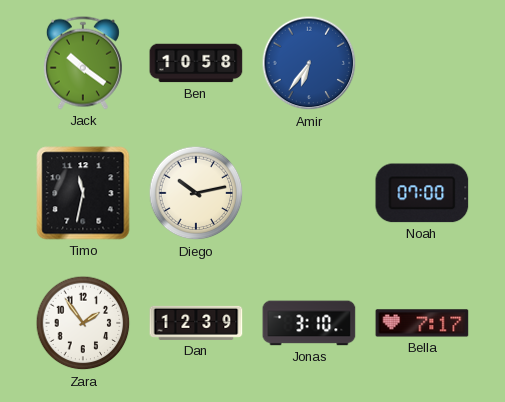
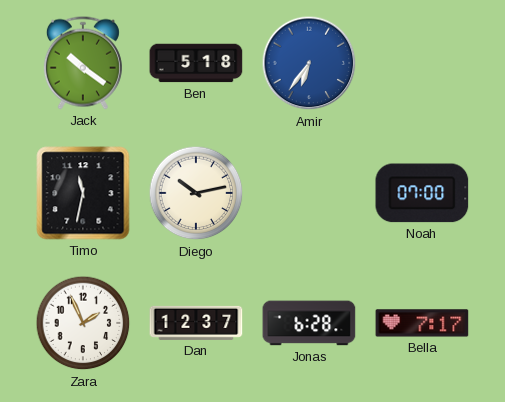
Ben: 10:58 -> 5:18
Zara: 1:54 -> 1:56
Dan: 12:39 -> 12:37
Jonas: 3:10 -> 6:28
